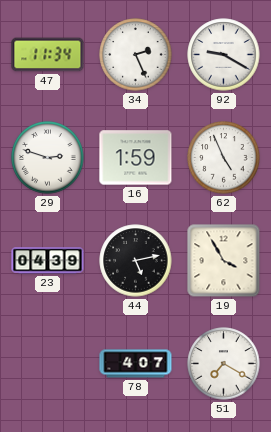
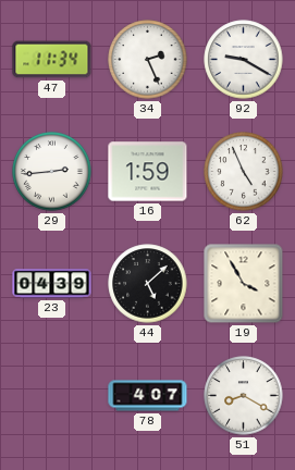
29: 2:48 -> 2:44
44: 5:13 -> 5:08
51: 7:20 -> 8:20
